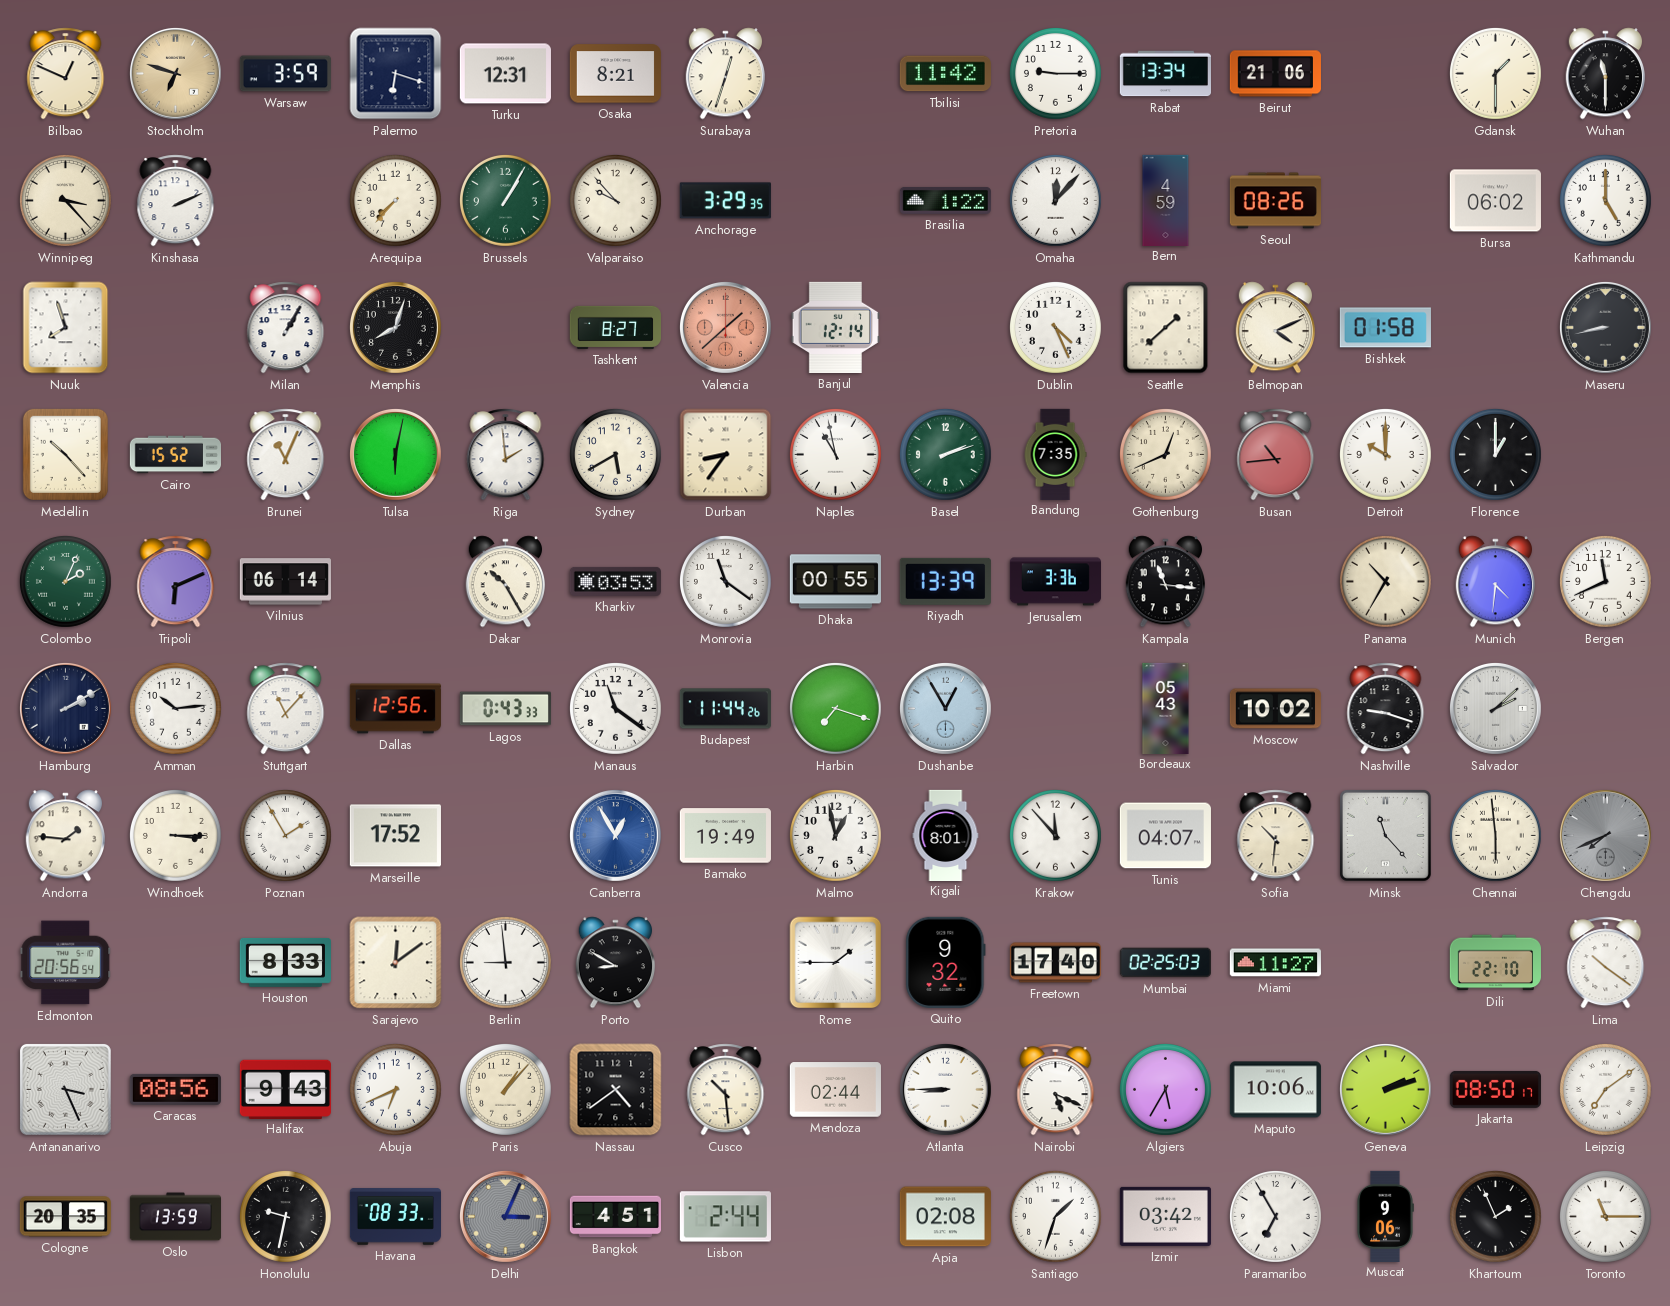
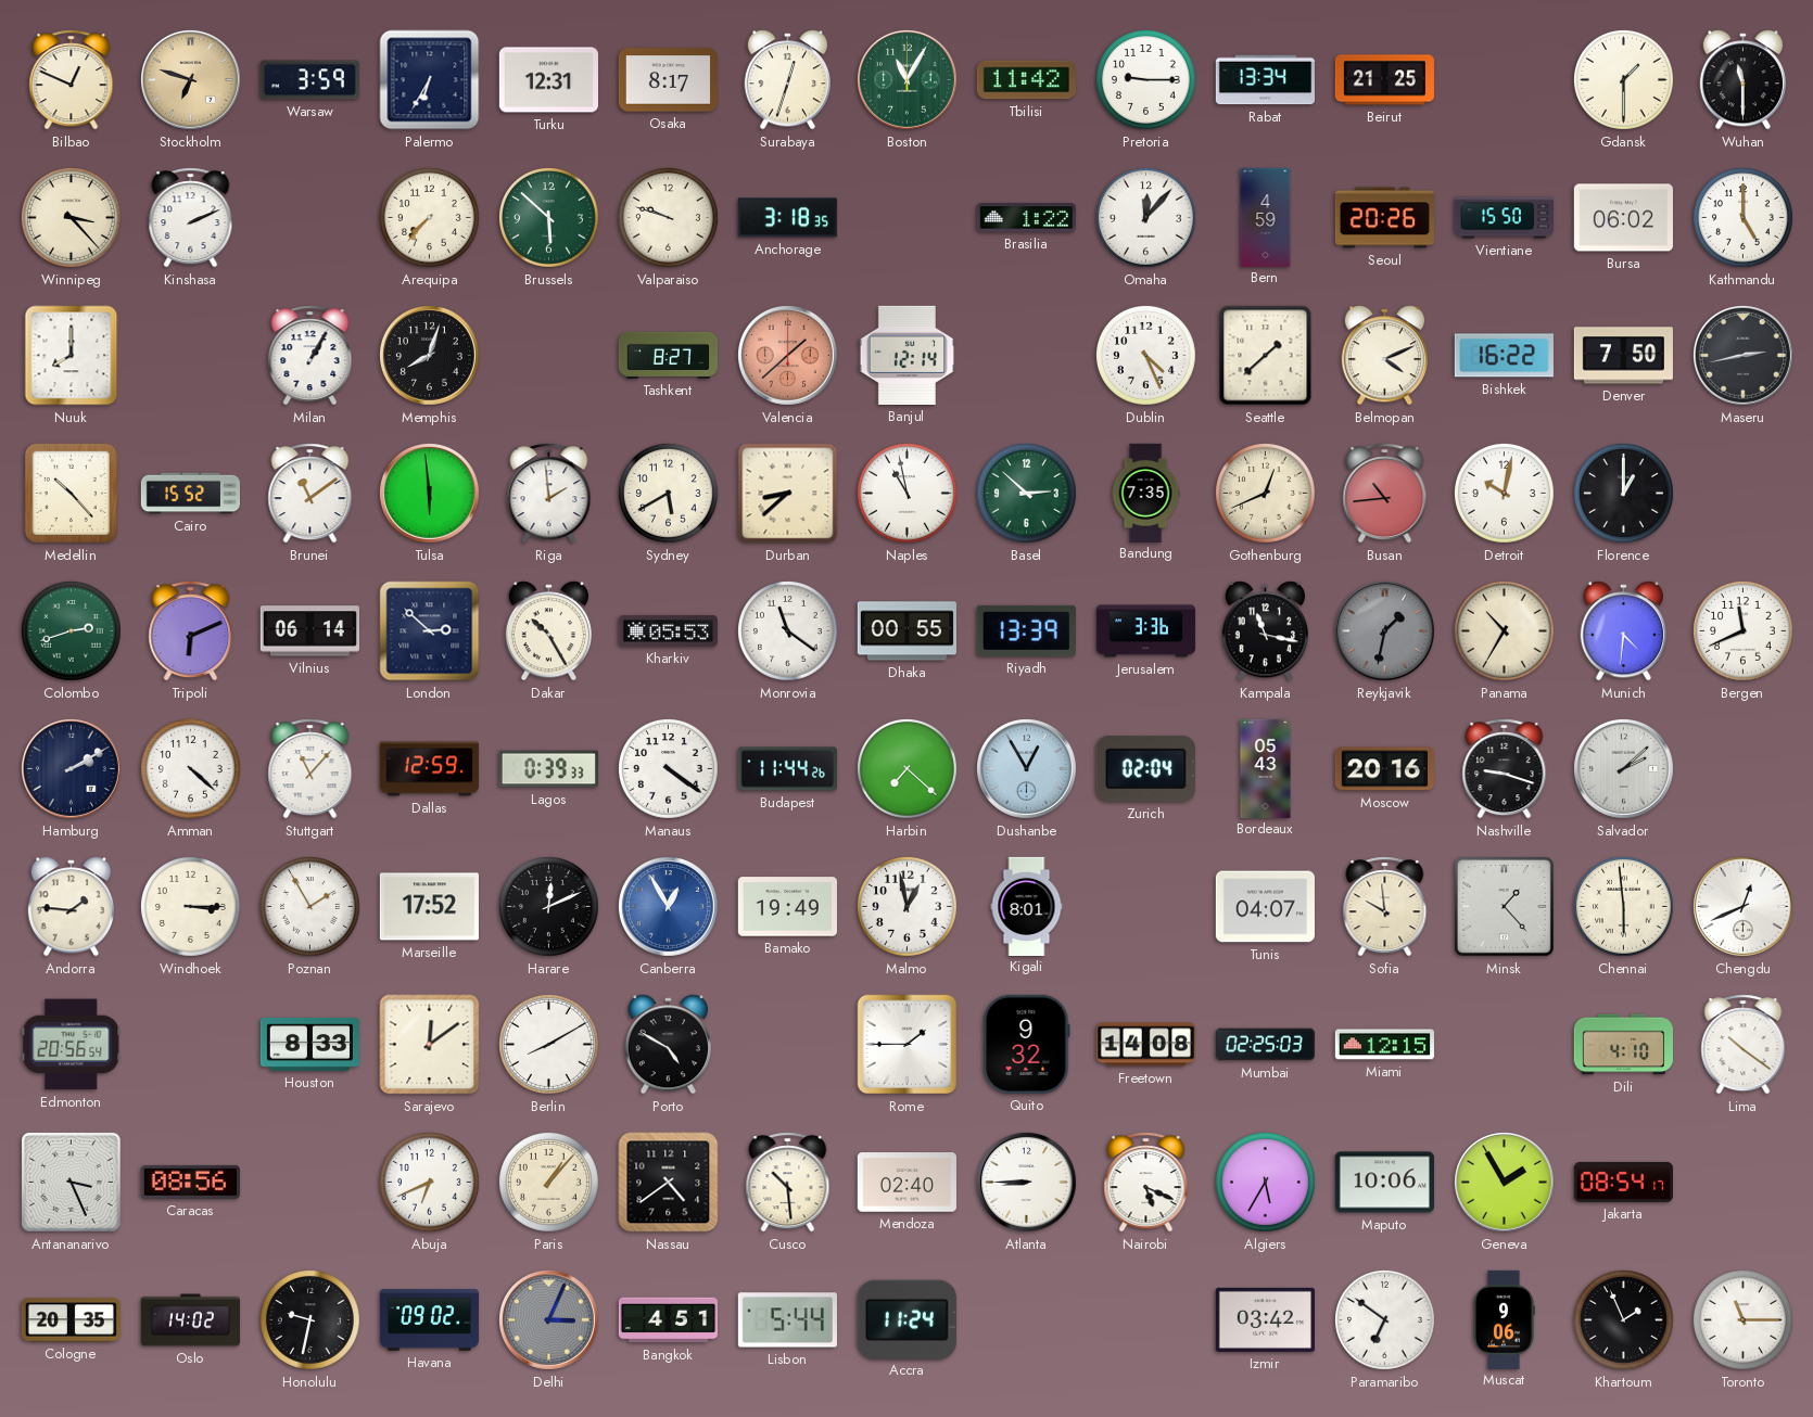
Palermo: 6:18 -> 6:35
Osaka: 8:21 -> 8:17
Boston: none -> 11:05
Beirut: 21:06 -> 21:25
Brussels: 1:05 -> 5:52
Valparaiso: 9:53 -> 9:48
Anchorage: 3:29 -> 3:18
Seoul: 08:26 -> 20:26
Vientiane: none -> 15:50
Nuuk: 7:57 -> 8:00
Bishkek: 01:58 -> 16:22
Denver: none -> 7:50
Maseru: 8:43 -> 2:43
Brunei: 11:04 -> 11:09
Tulsa: 6:02 -> 5:59
Durban: 8:36 -> 8:38
Basel: 2:12 -> 2:52
Detroit: 10:00 -> 10:02
Colombo: 2:04 -> 2:42
London: none -> 2:52
Kharkiv: 03:53 -> 05:53
Kampala: 11:16 -> 11:17
Reykjavik: none -> 1:32
Amman: 10:14 -> 4:22
Dallas: 12:56 -> 12:59
Lagos: 0:43 -> 0:39
Manaus: 11:21 -> 4:21
Harbin: 7:18 -> 7:22
Zurich: none -> 02:04
Moscow: 10:02 -> 20:16
Harare: none -> 12:11
Krakow: 11:53 -> none
Sofia: 10:31 -> 9:59
Minsk: 11:23 -> 1:23
Chengdu: 7:41 -> 12:41
Chengdu dial: grey -> white
Berlin: 8:59 -> 8:10
Porto: 8:50 -> 4:50
Freetown: 17:40 -> 14:08
Miami: 11:27 -> 12:15
Dili: 22:10 -> 4:10
Halifax: 9:43 -> none
Mendoza: 02:44 -> 02:40
Geneva: 2:12 -> 1:55
Jakarta: 08:50 -> 08:54
Leipzig: 7:09 -> none
Oslo: 13:59 -> 14:02
Havana: 08:33 -> 09:02
Lisbon: 2:44 -> 5:44
Accra: none -> 11:24
Apia: 02:08 -> none
Santiago: 1:33 -> none
Paramaribo: 6:55 -> 6:51
